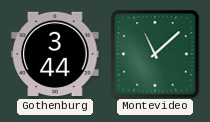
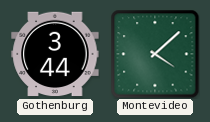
Montevideo: 11:08 -> 4:08
